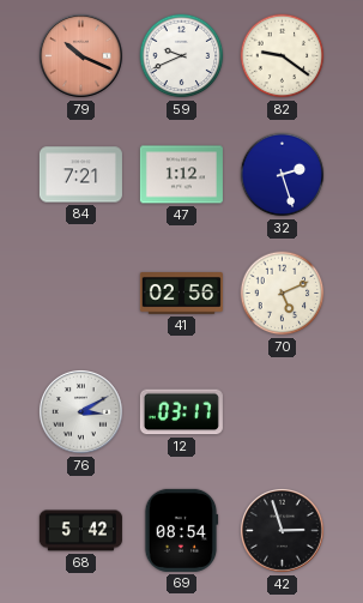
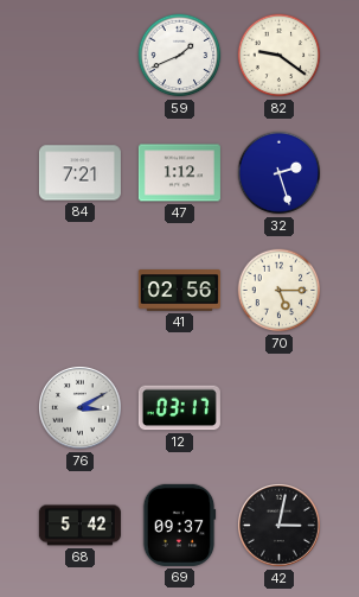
79: 10:19 -> none
59: 9:41 -> 1:41
70: 5:11 -> 5:15
69: 08:54 -> 09:37
42: 2:57 -> 3:02
